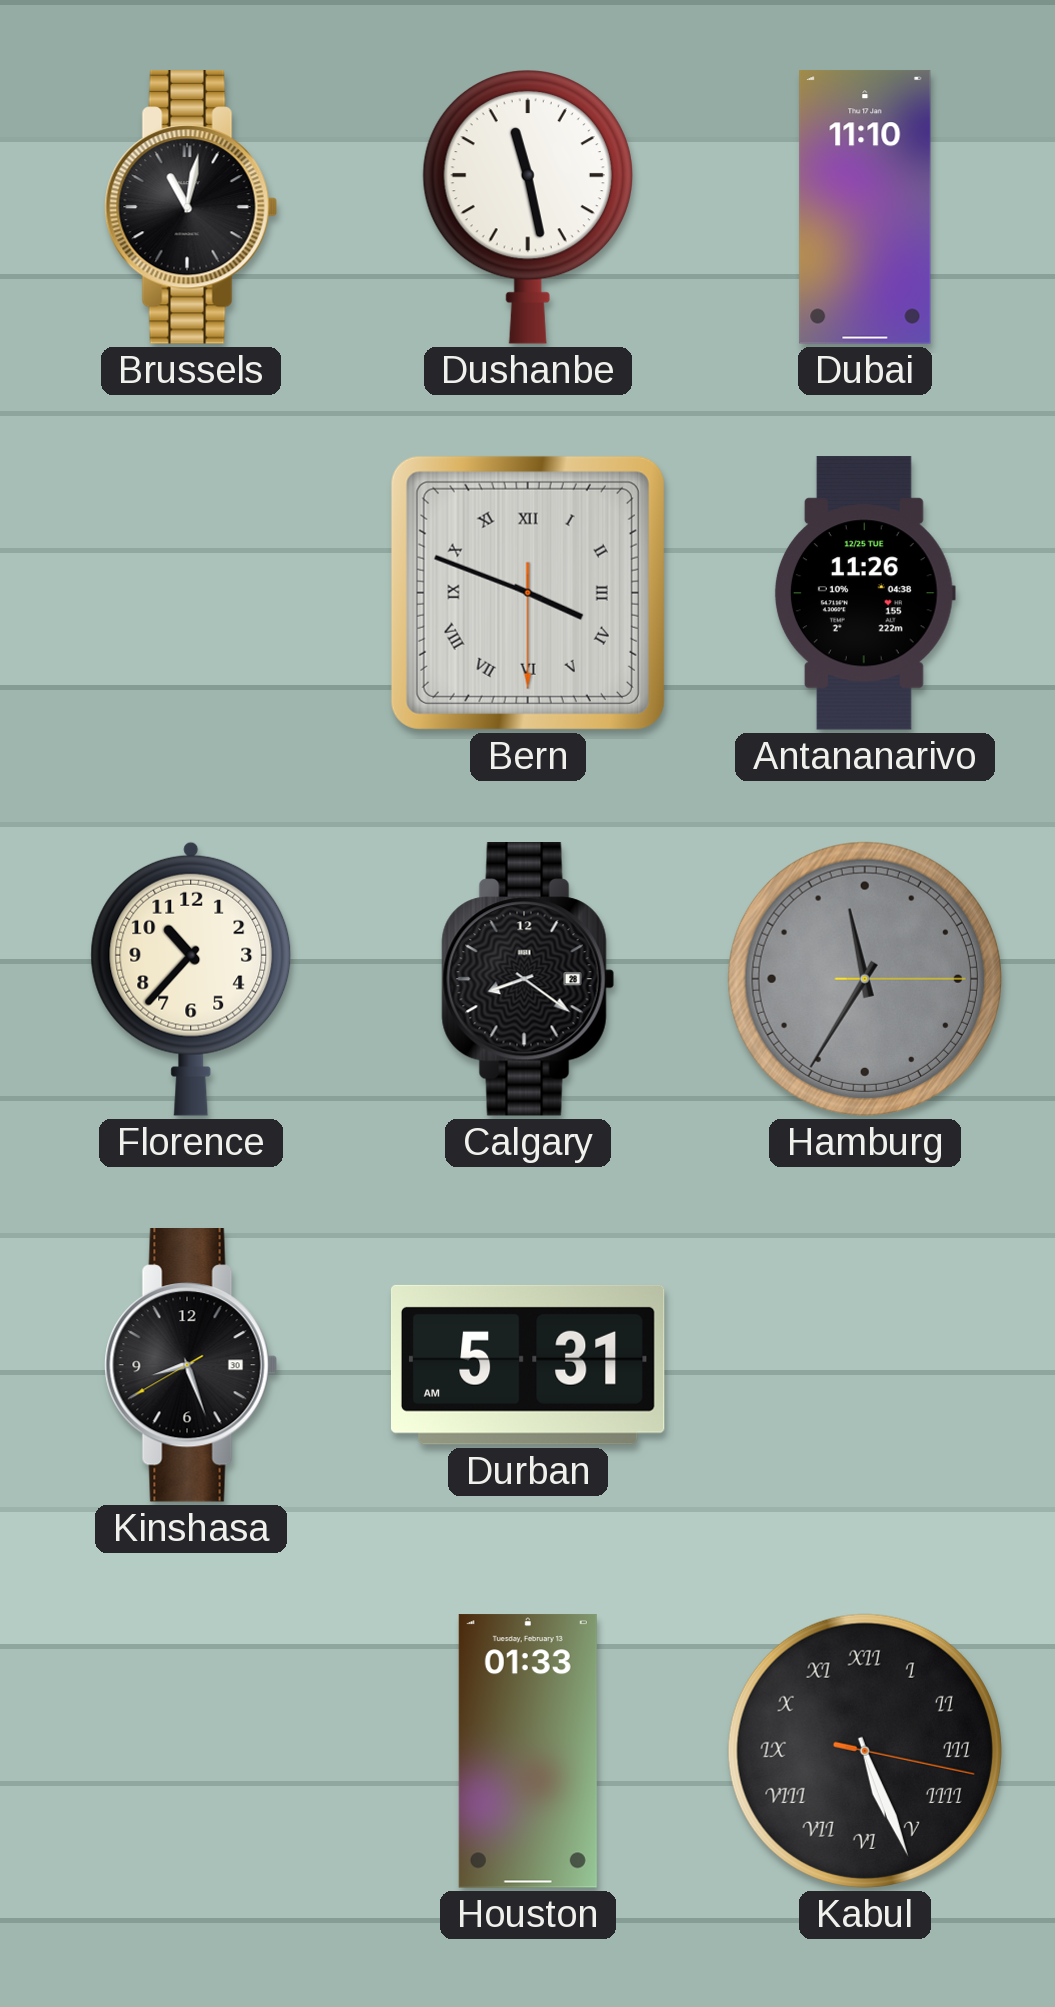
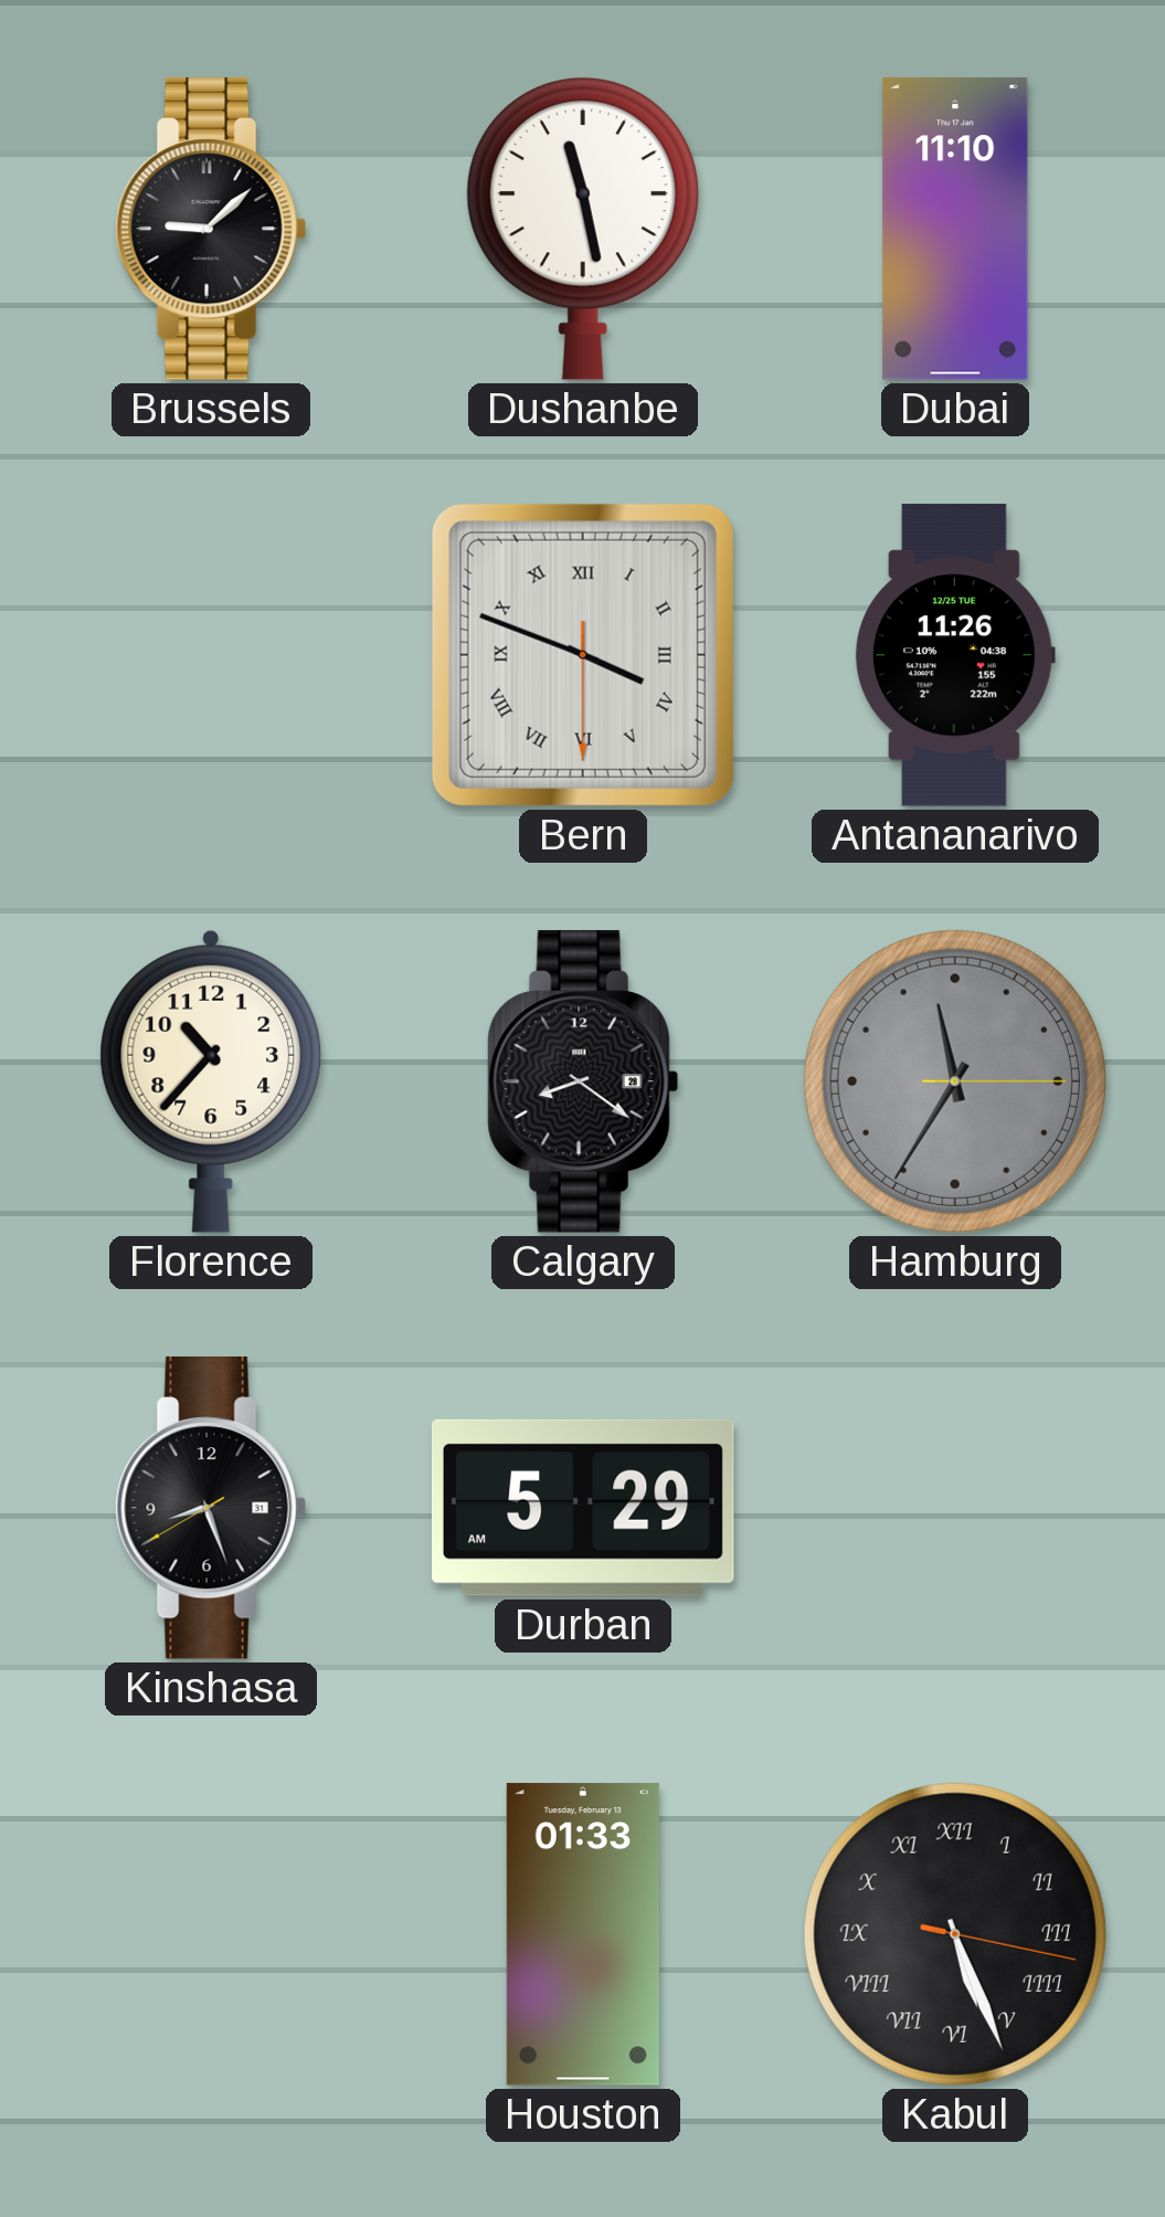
Brussels: 11:02 -> 9:08
Kinshasa date: 30 -> 31
Durban: 5:31 -> 5:29
